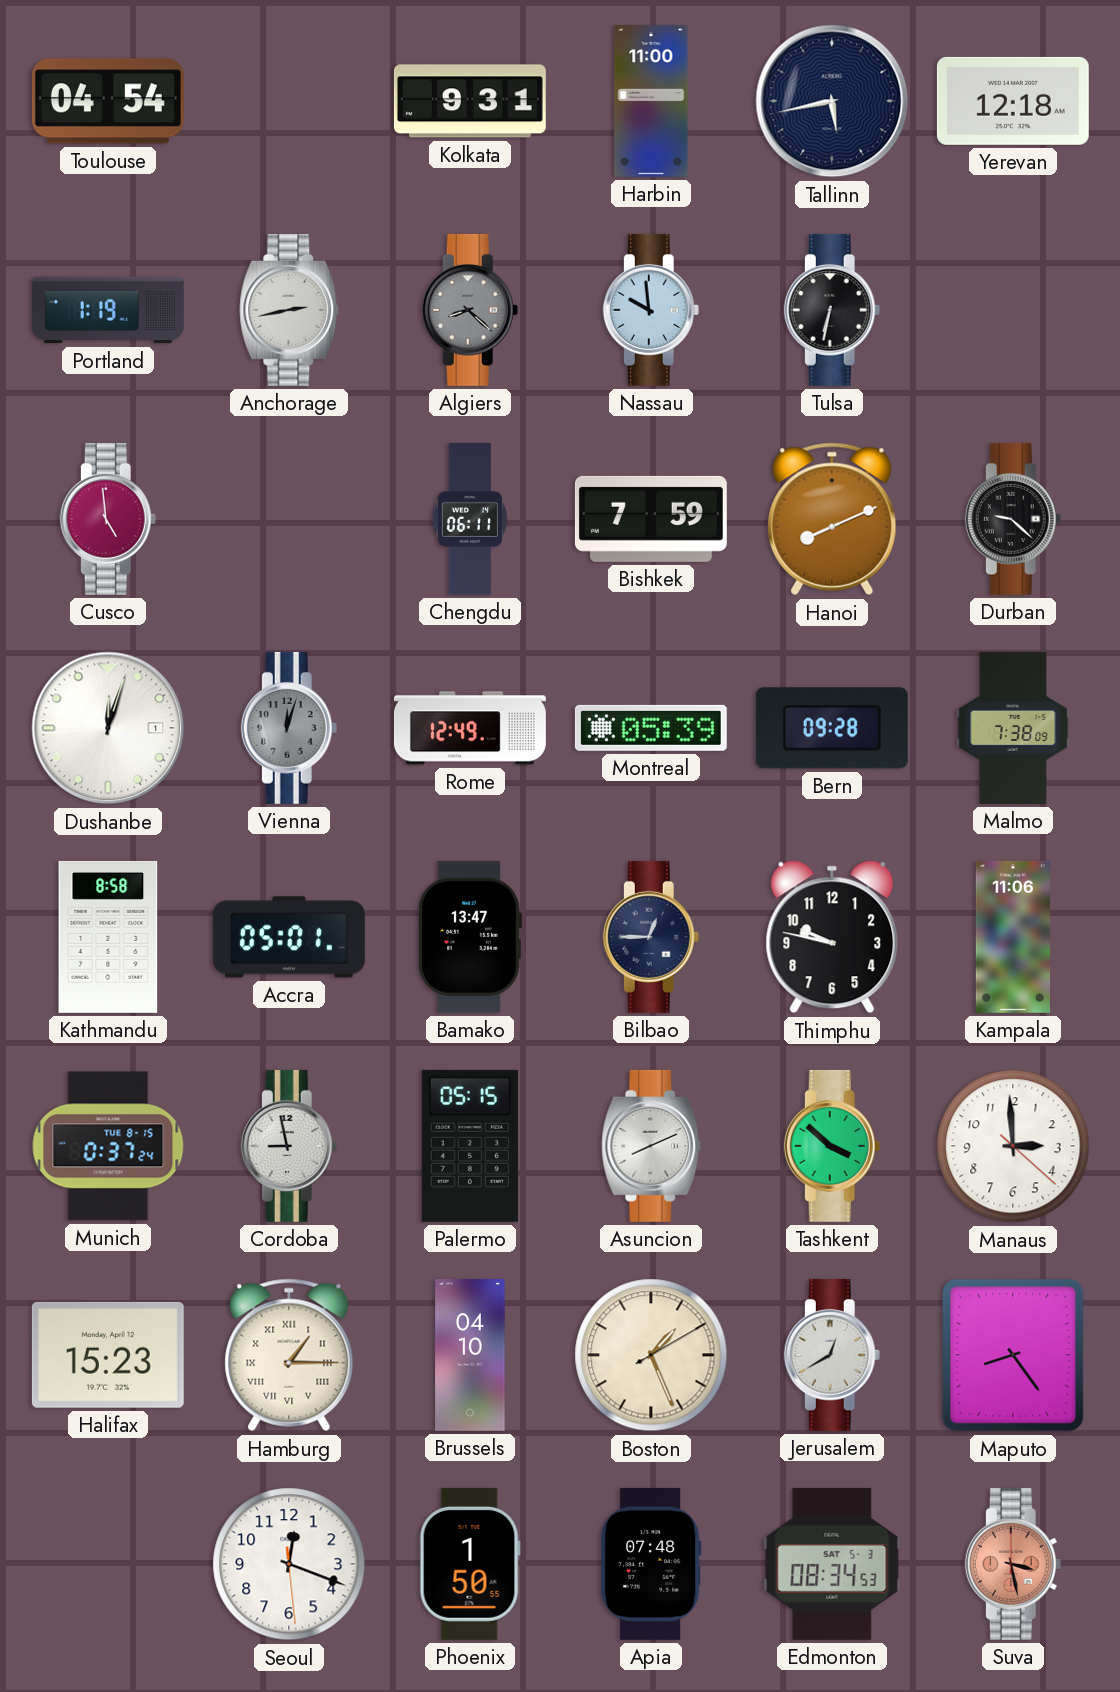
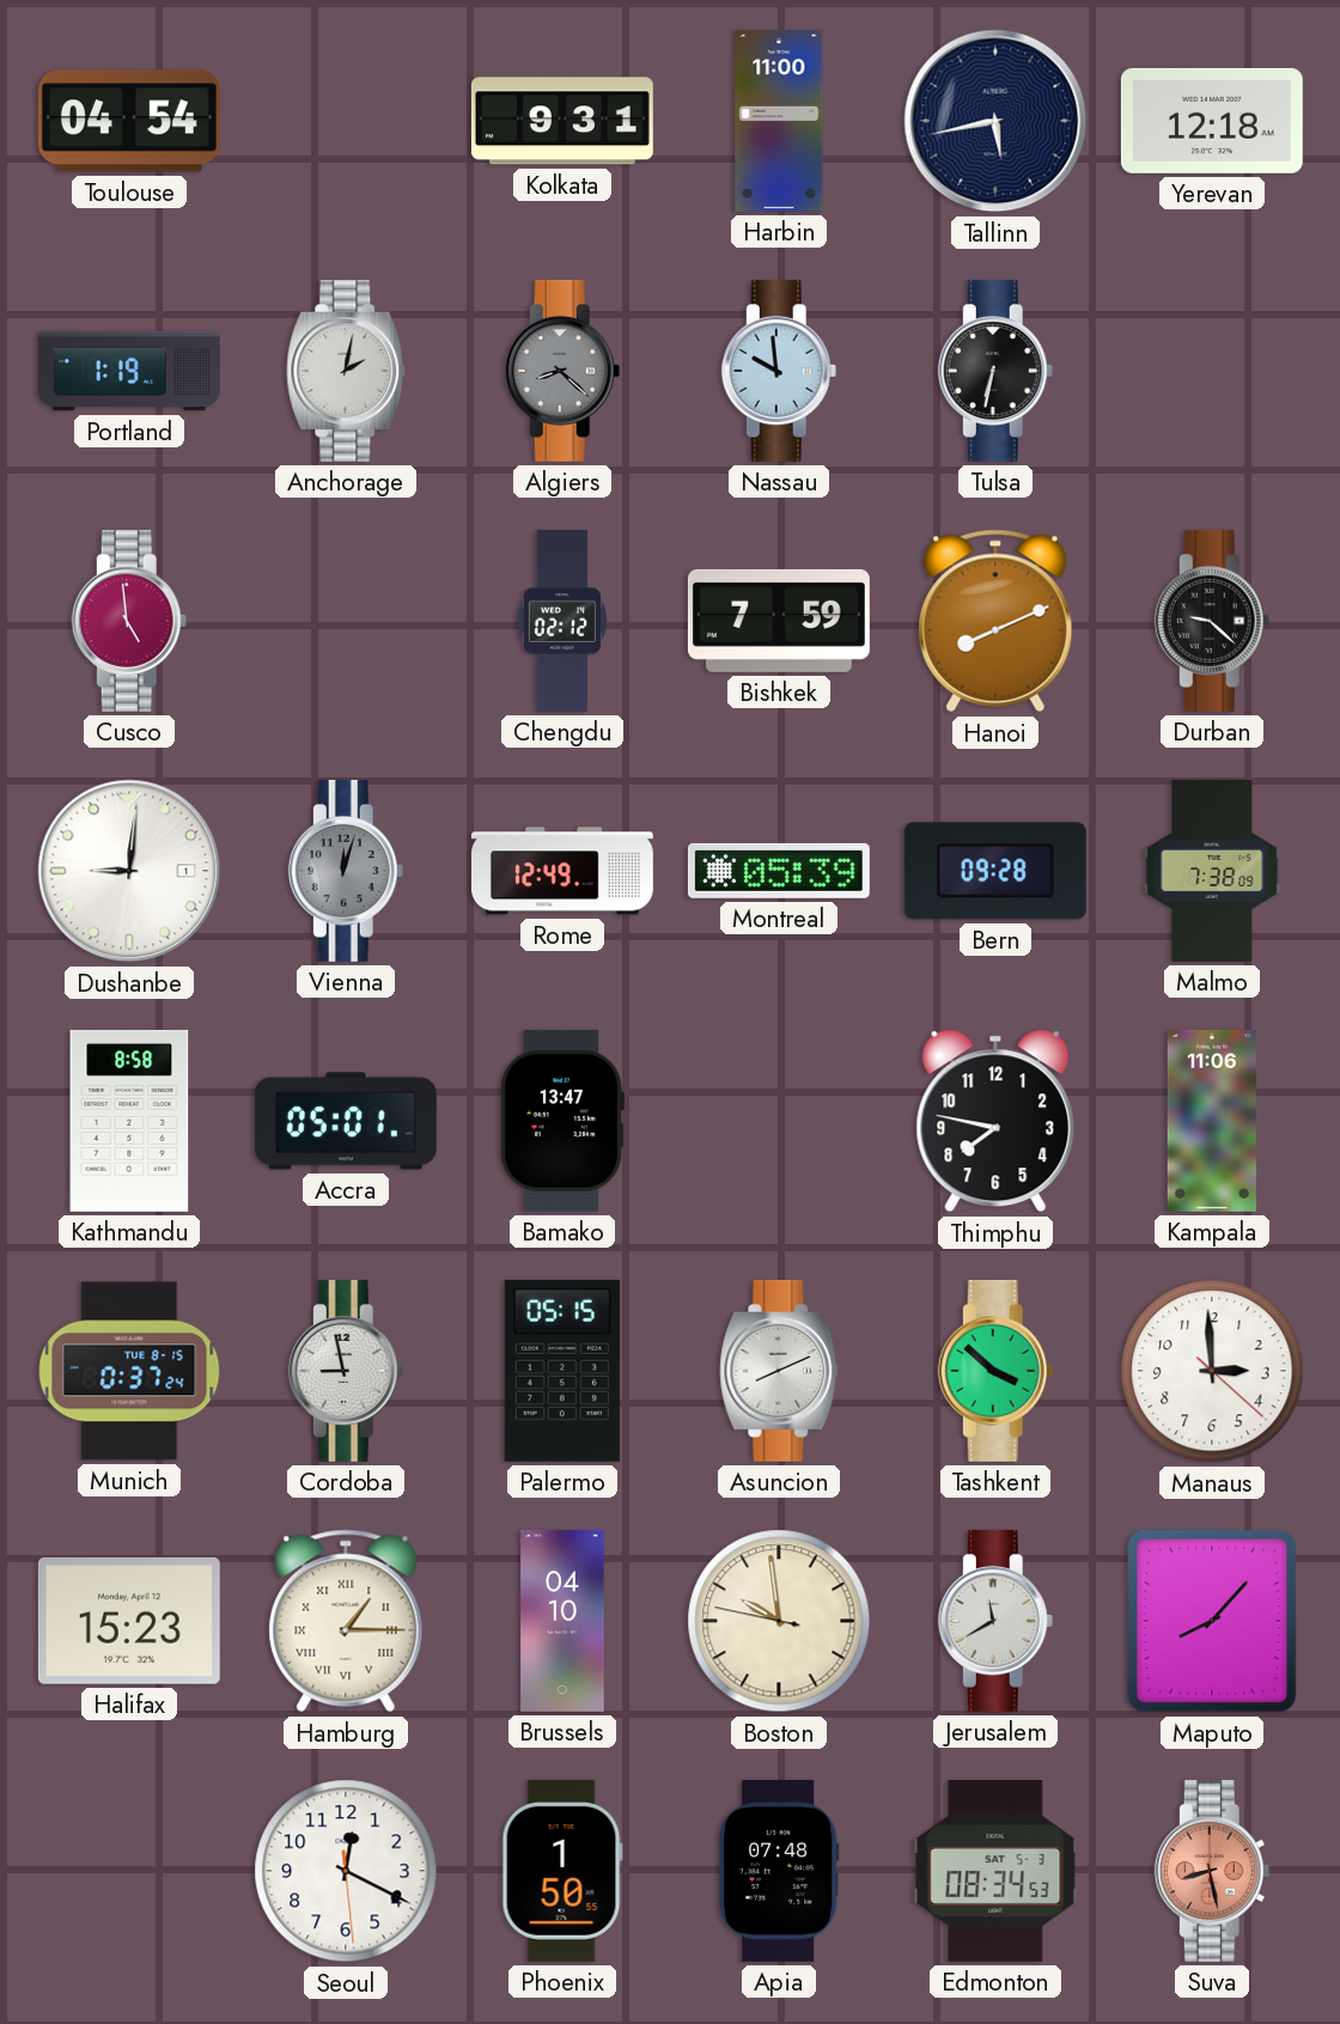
Anchorage: 2:43 -> 2:02
Chengdu: 06:11 -> 02:12
Dushanbe: 12:03 -> 9:01
Bilbao: 12:45 -> none
Thimphu: 9:47 -> 7:47
Boston: 1:26 -> 9:58
Jerusalem: 12:40 -> 11:40
Maputo: 8:24 -> 8:07
Seoul: 12:18 -> 12:19
Suva: 3:28 -> 8:28
